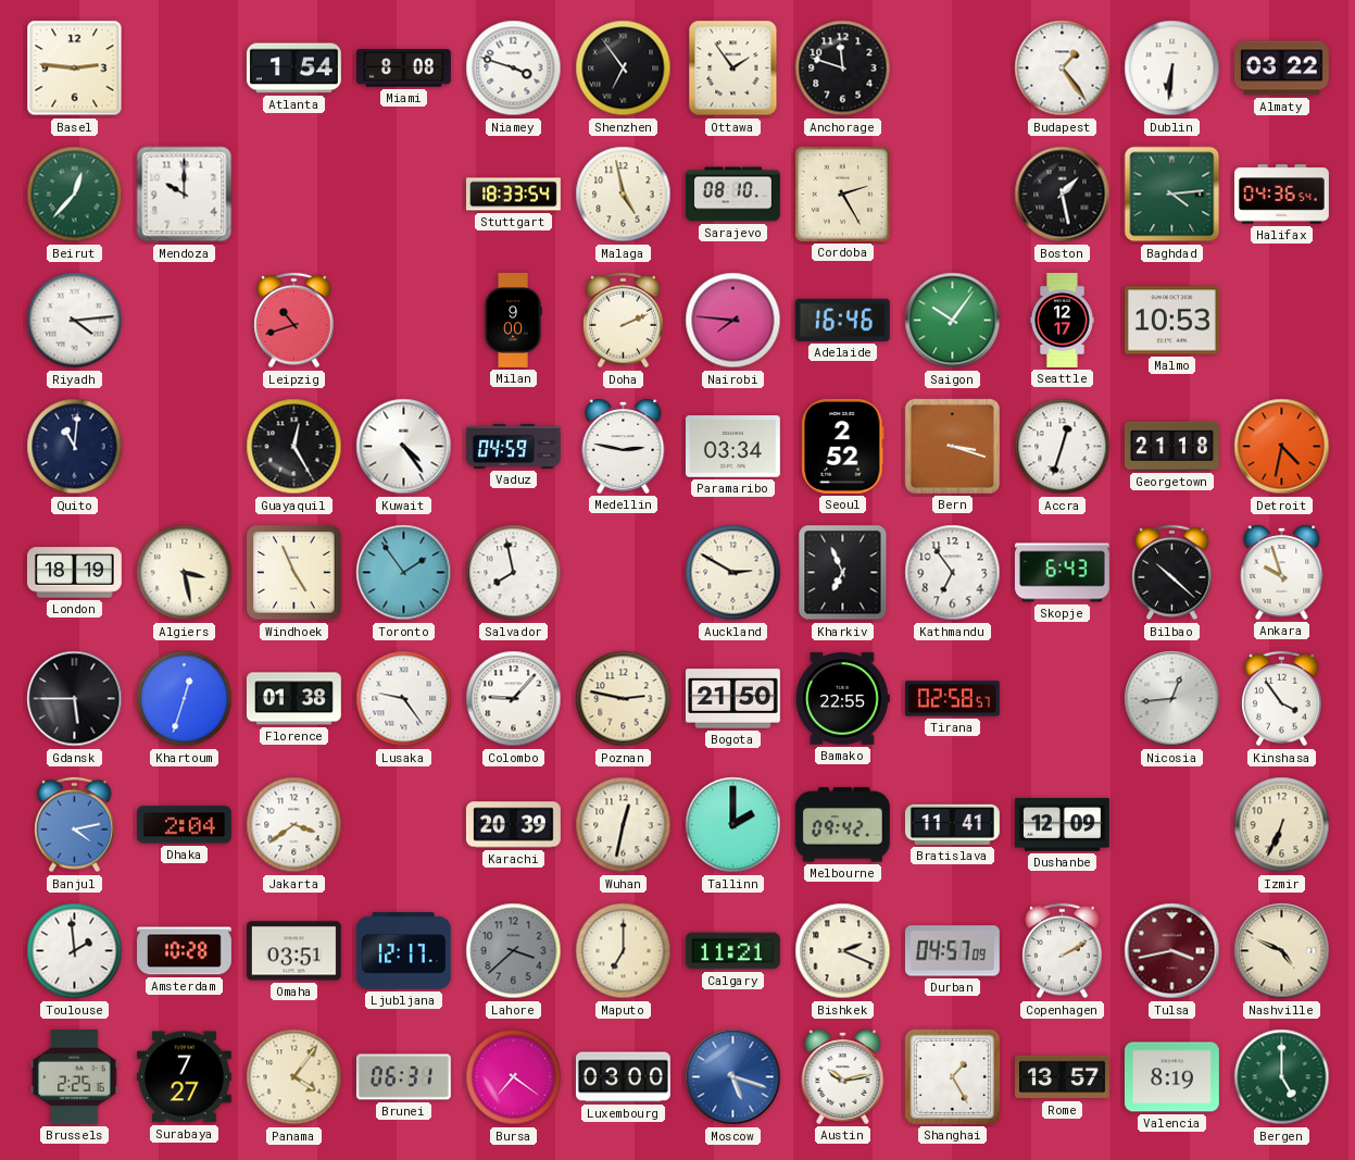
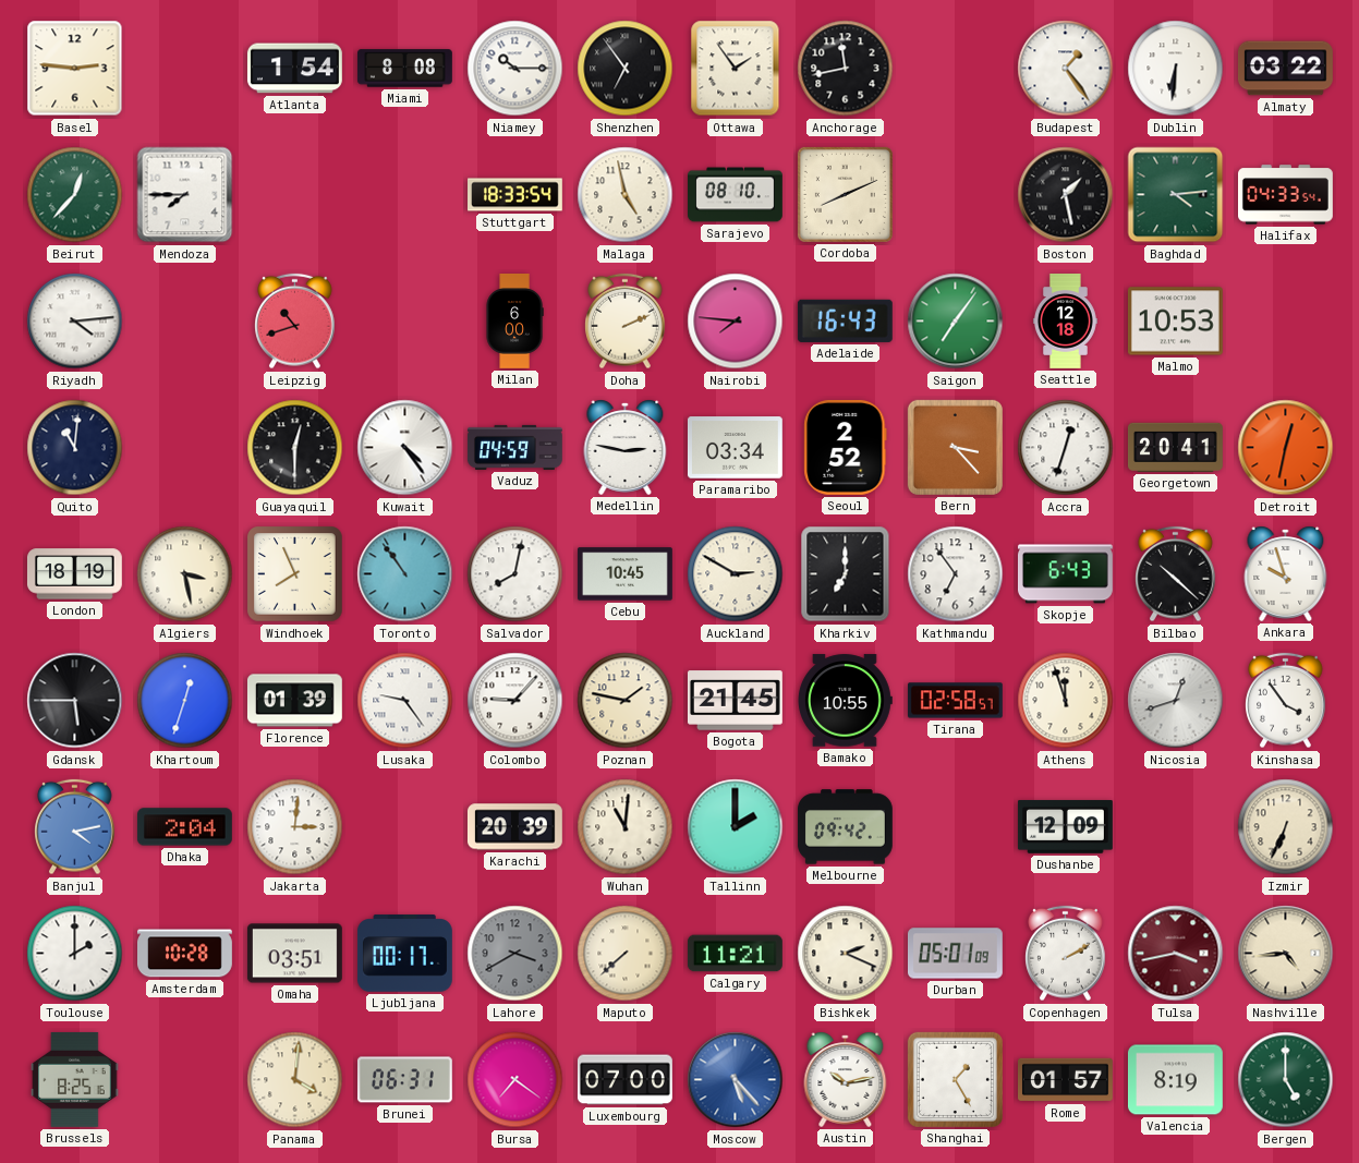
Niamey: 3:48 -> 10:15
Anchorage: 11:48 -> 11:43
Mendoza: 10:00 -> 7:45
Cordoba: 2:25 -> 8:11
Halifax: 04:36 -> 04:33
Milan: 9:00 -> 6:00
Adelaide: 16:46 -> 16:43
Saigon: 10:06 -> 7:06
Seattle: 12:17 -> 12:18
Guayaquil: 12:25 -> 12:30
Bern: 3:18 -> 3:23
Georgetown: 21:18 -> 20:41
Detroit: 4:32 -> 12:32
Windhoek: 4:56 -> 7:56
Toronto: 1:54 -> 10:54
Salvador: 7:58 -> 8:02
Cebu: none -> 10:45
Kharkiv: 6:56 -> 7:00
Florence: 01:38 -> 01:39
Poznan: 2:47 -> 1:47
Bogota: 21:50 -> 21:45
Bamako: 22:55 -> 10:55
Athens: none -> 11:57
Nicosia: 12:44 -> 12:42
Jakarta: 3:39 -> 3:01
Wuhan: 12:32 -> 11:01
Bratislava: 11:41 -> none
Toulouse: 1:59 -> 2:00
Ljubljana: 12:17 -> 00:17
Lahore: 3:38 -> 3:40
Maputo: 7:00 -> 7:38
Durban: 04:57 -> 05:01
Nashville: 4:49 -> 4:44
Brussels: 2:25 -> 8:25
Surabaya: 7:27 -> none
Panama: 4:06 -> 4:01
Luxembourg: 03:00 -> 07:00
Moscow: 5:18 -> 5:23
Rome: 13:57 -> 01:57
